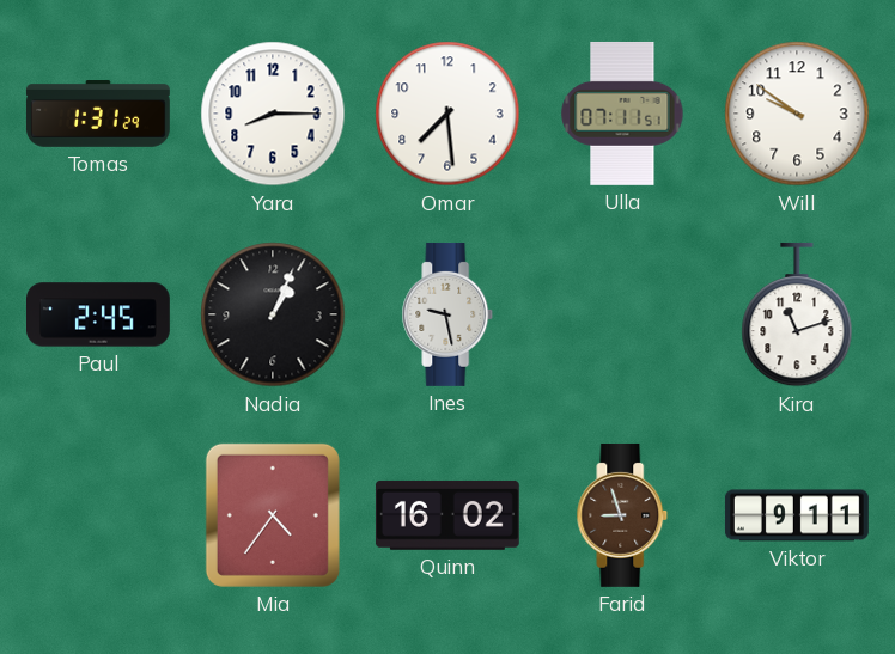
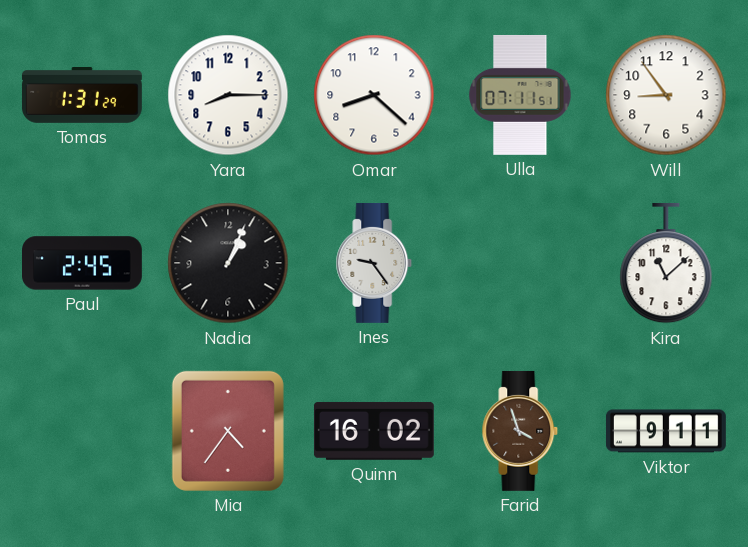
Omar: 7:29 -> 8:22
Will: 9:51 -> 8:54
Ines: 9:28 -> 9:24
Kira: 11:12 -> 11:08
Farid: 8:57 -> 3:57
